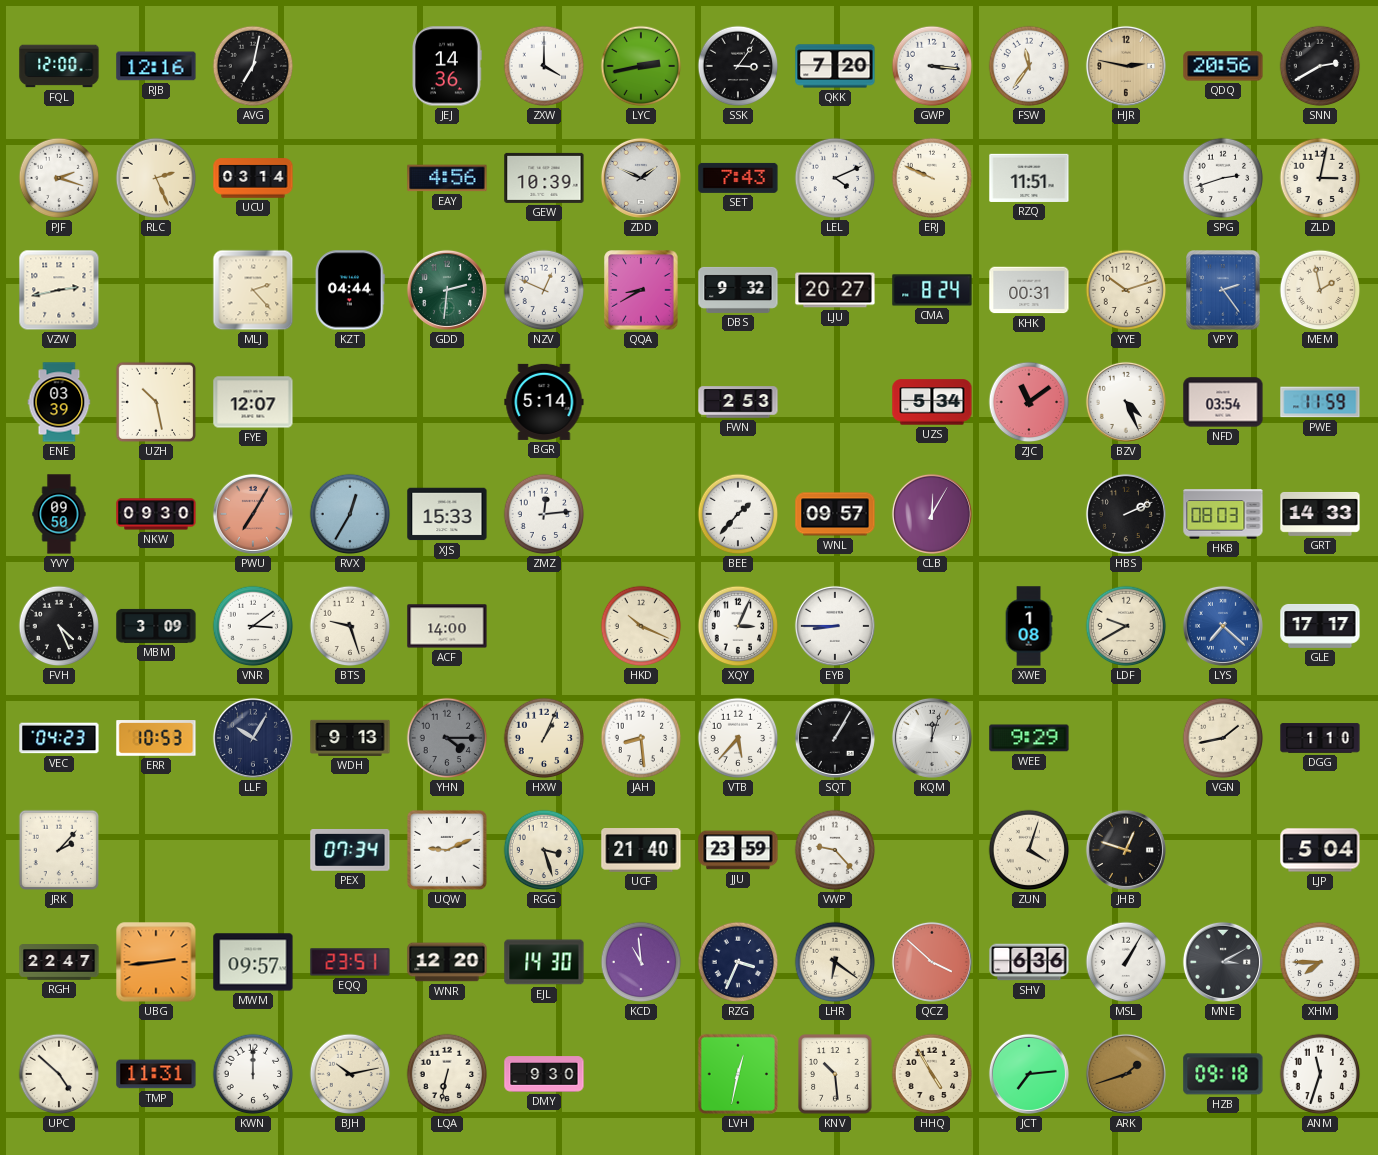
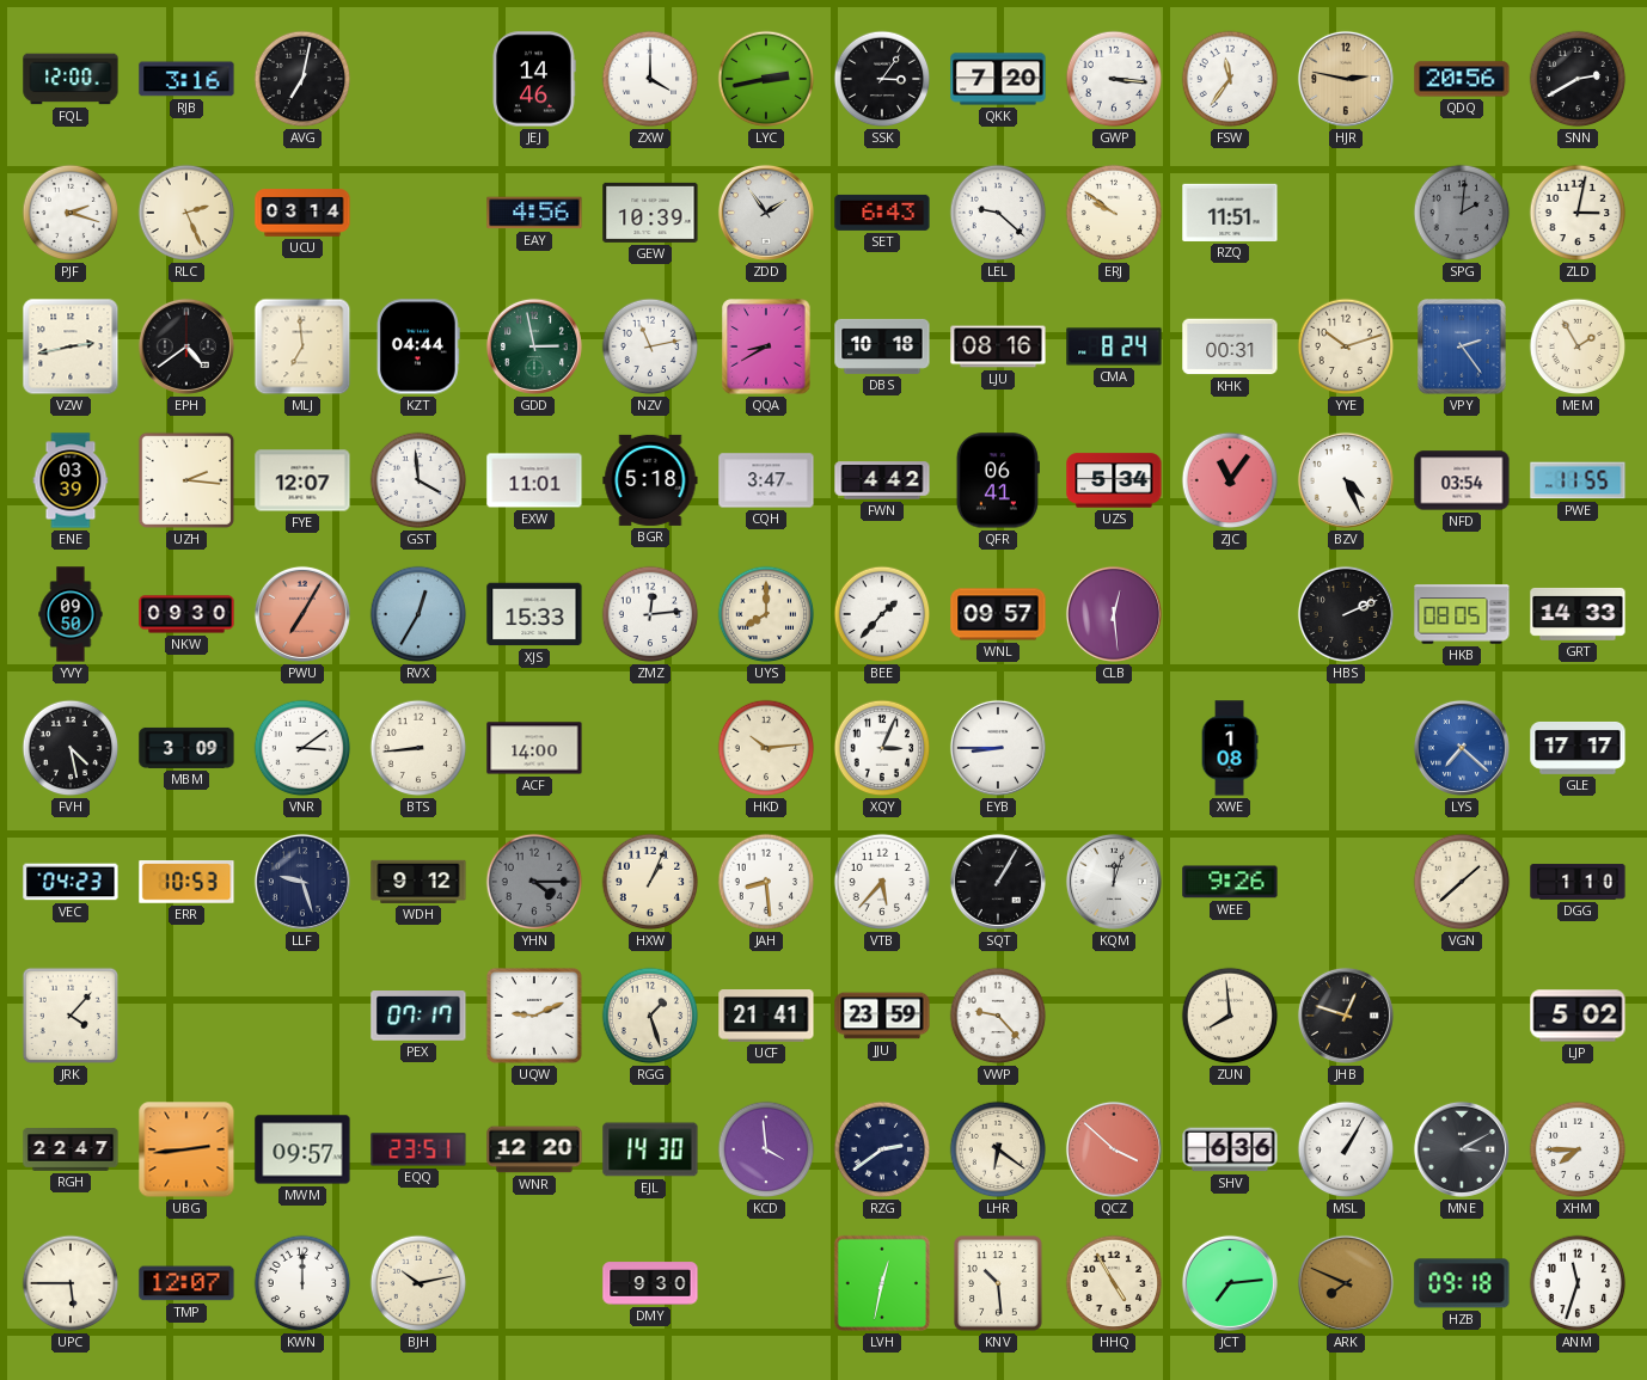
RJB: 12:16 -> 3:16
JEJ: 14:36 -> 14:46
ZDD: 1:49 -> 1:54
SET: 7:43 -> 6:43
LEL: 4:11 -> 9:22
ERJ: 9:49 -> 9:51
SPG: 2:42 -> 2:01
SPG dial: white -> grey
EPH: none -> 4:39
MLJ: 2:23 -> 6:59
GDD: 2:31 -> 2:58
NZV: 12:49 -> 11:13
DBS: 9:32 -> 10:18
LJU: 20:27 -> 08:16
MEM: 1:58 -> 1:55
UZH: 10:28 -> 2:16
GST: none -> 3:59
EXW: none -> 11:01
BGR: 5:14 -> 5:18
CQH: none -> 3:47
FWN: 2:53 -> 4:42
QFR: none -> 06:41
ZJC: 11:09 -> 11:06
PWE: 11:59 -> 11:55
UYS: none -> 8:00
CLB: 12:05 -> 12:29
HKB: 08:03 -> 08:05
FVH: 4:26 -> 4:28
BTS: 9:27 -> 8:44
HKD: 10:19 -> 10:14
LDF: 9:40 -> none
LLF: 10:05 -> 9:27
WDH: 9:13 -> 9:12
WEE: 9:29 -> 9:26
VGN: 1:43 -> 1:38
JRK: 2:07 -> 4:07
PEX: 07:34 -> 07:17
RGG: 3:27 -> 1:27
UCF: 21:40 -> 21:41
ZUN: 4:03 -> 7:59
LJP: 5:04 -> 5:02
KCD: 10:59 -> 3:59
RZG: 3:34 -> 2:39
UPC: 4:52 -> 5:45
TMP: 11:31 -> 12:07
LQA: 6:32 -> none
ARK: 1:42 -> 7:49
